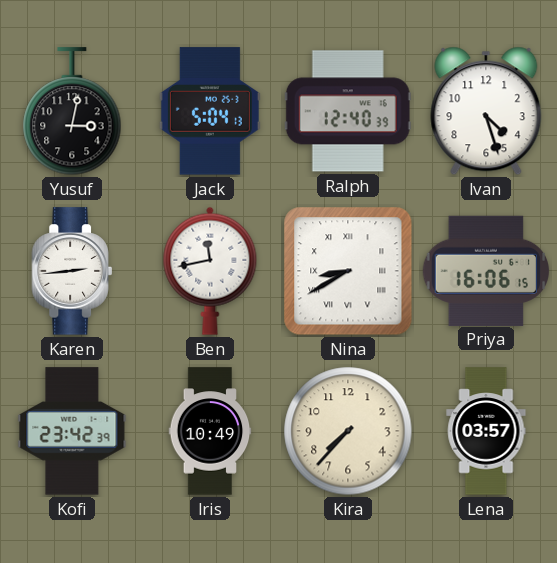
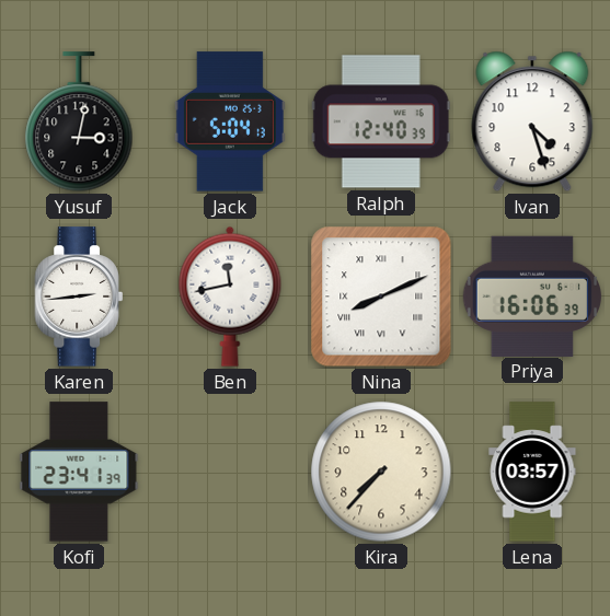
Nina: 8:40 -> 8:11
Priya: 16:06:15 -> 16:06:39
Kofi: 23:42 -> 23:41
Iris: 10:49 -> none
